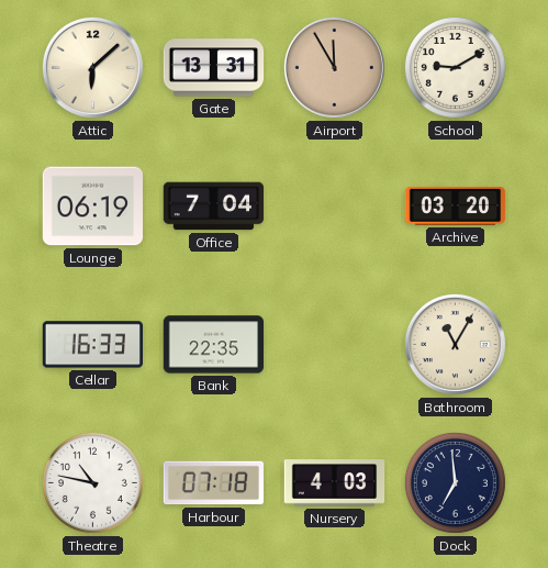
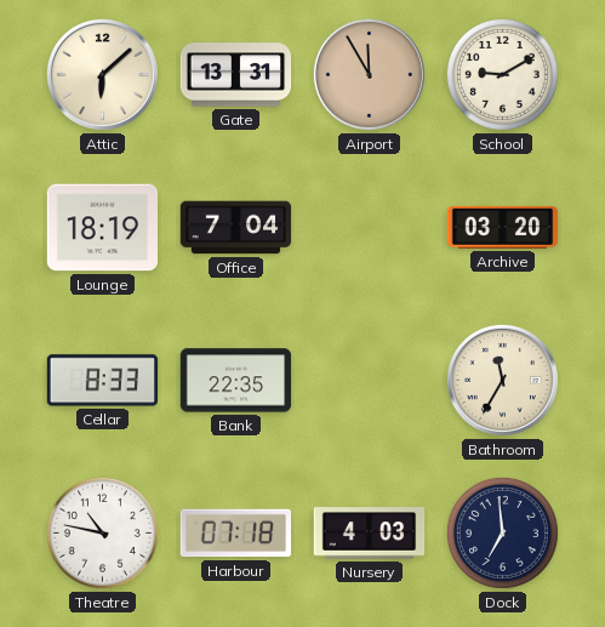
Lounge: 06:19 -> 18:19
Cellar: 16:33 -> 8:33
Bathroom: 11:05 -> 11:35
